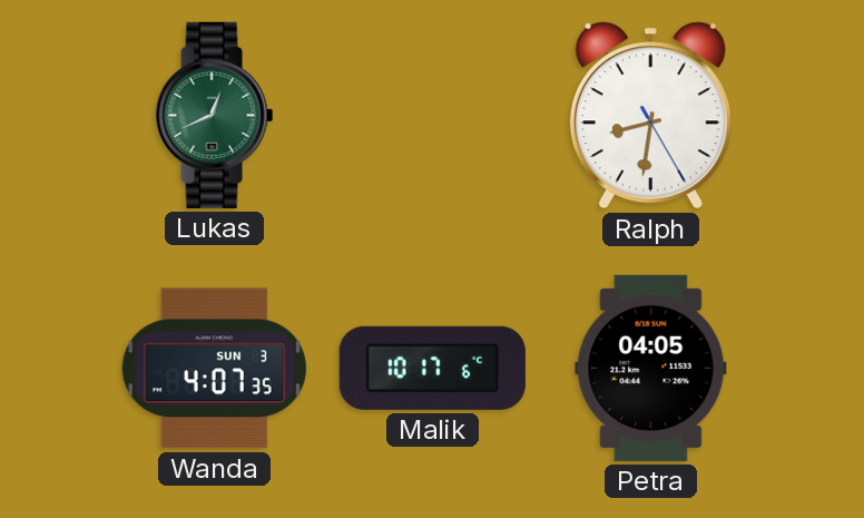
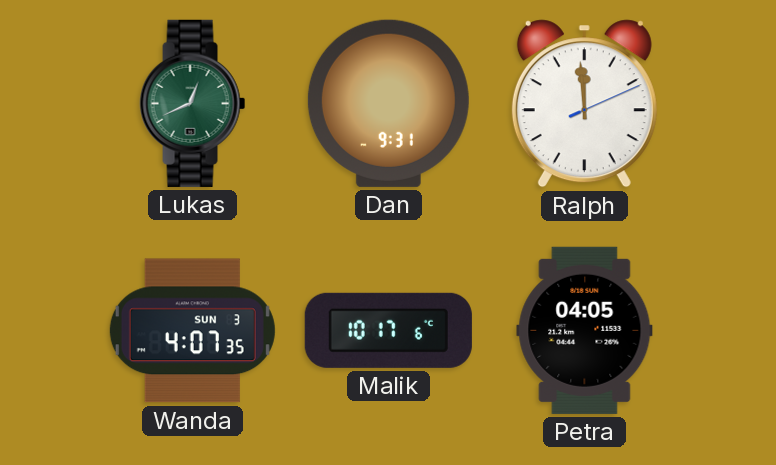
Dan: none -> 9:31
Ralph: 8:31 -> 11:59
